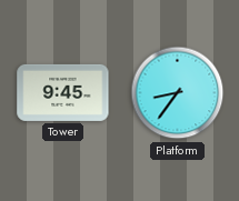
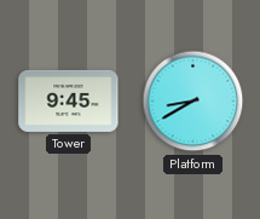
Platform: 8:36 -> 8:40
